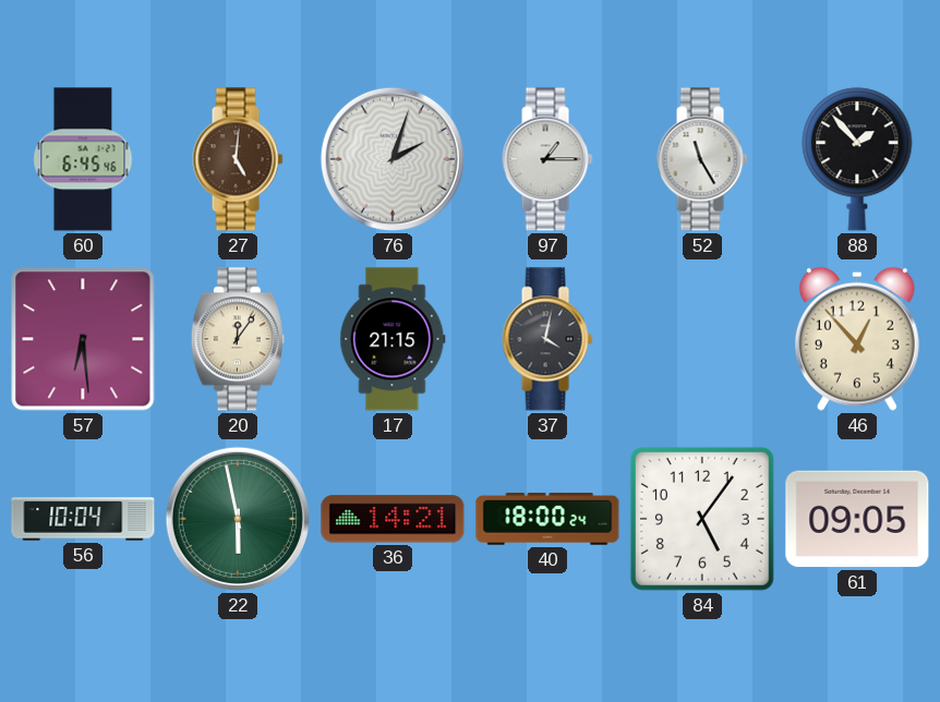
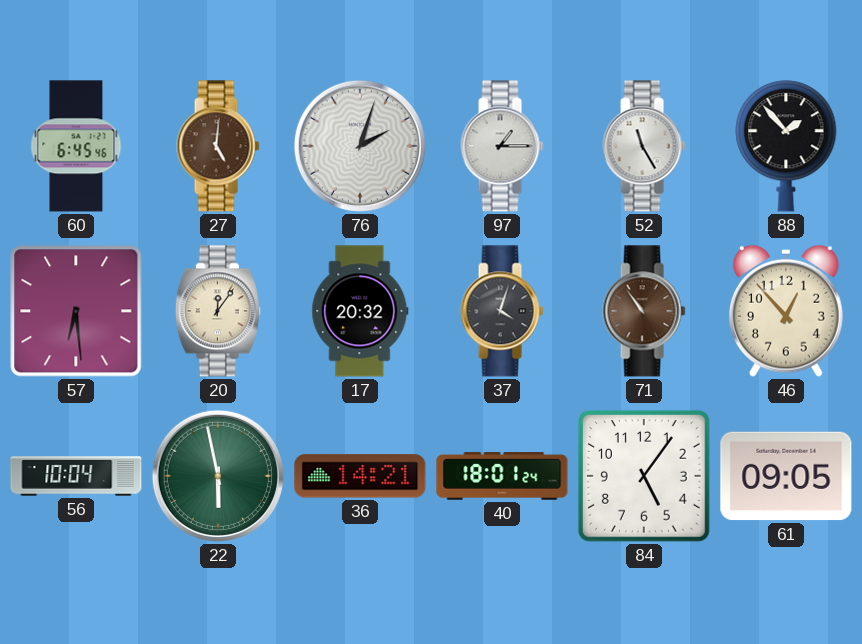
17: 21:15 -> 20:32
37: 4:02 -> 4:03
71: none -> 10:54
40: 18:00 -> 18:01
